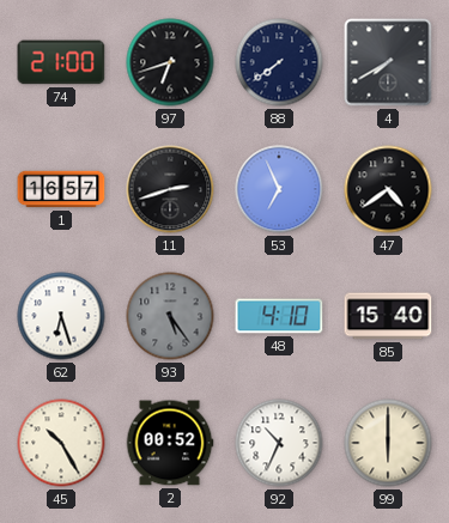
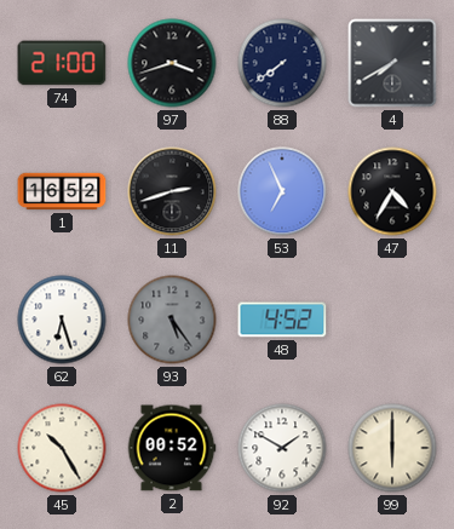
97: 6:42 -> 3:42
1: 16:57 -> 16:52
47: 4:39 -> 4:35
48: 4:10 -> 4:52
85: 15:40 -> none
92: 10:34 -> 1:50
